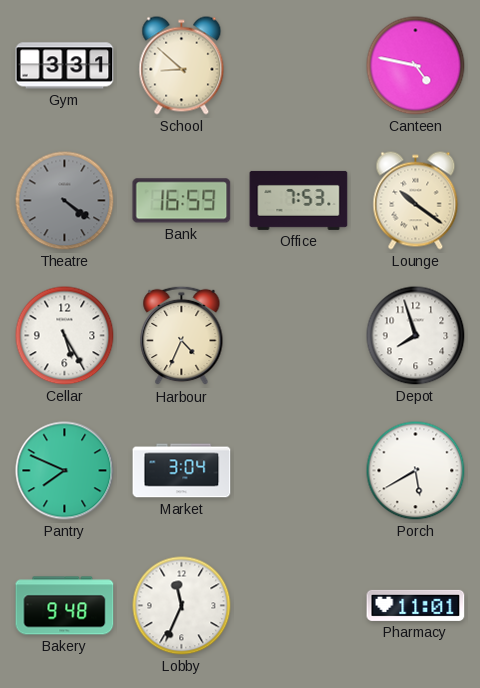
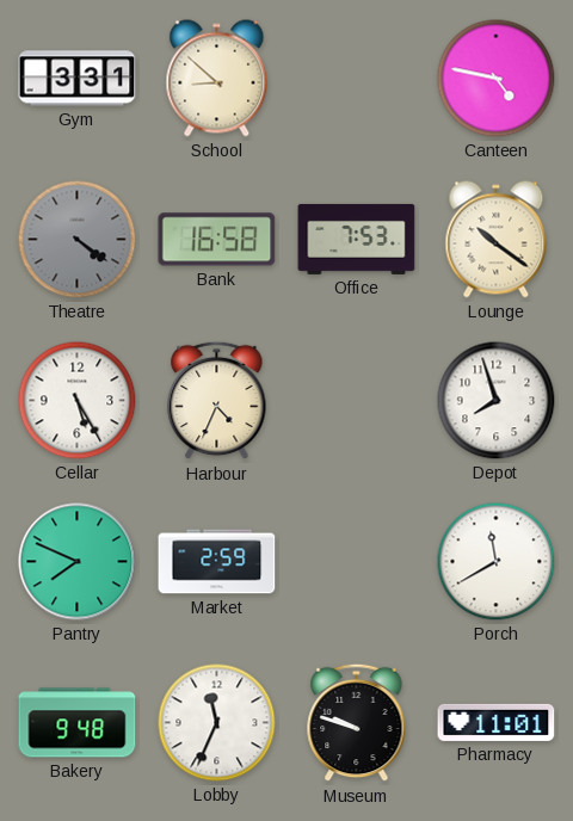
Bank: 16:59 -> 16:58
Market: 3:04 -> 2:59
Porch: 5:40 -> 11:40
Museum: none -> 9:48
